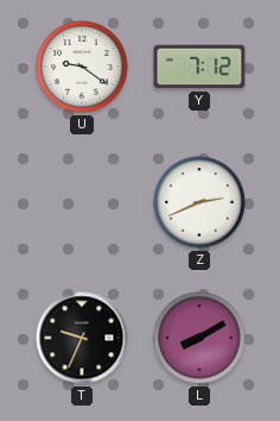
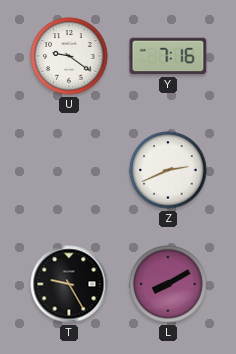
Y: 7:12 -> 7:16
T: 9:34 -> 9:25
